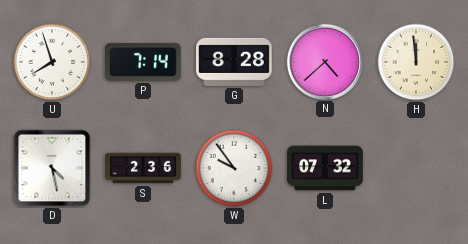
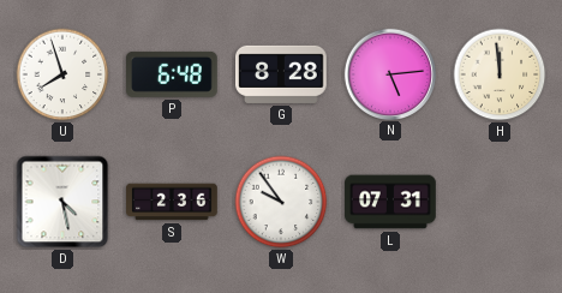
P: 7:14 -> 6:48
N: 4:38 -> 5:14
L: 07:32 -> 07:31
